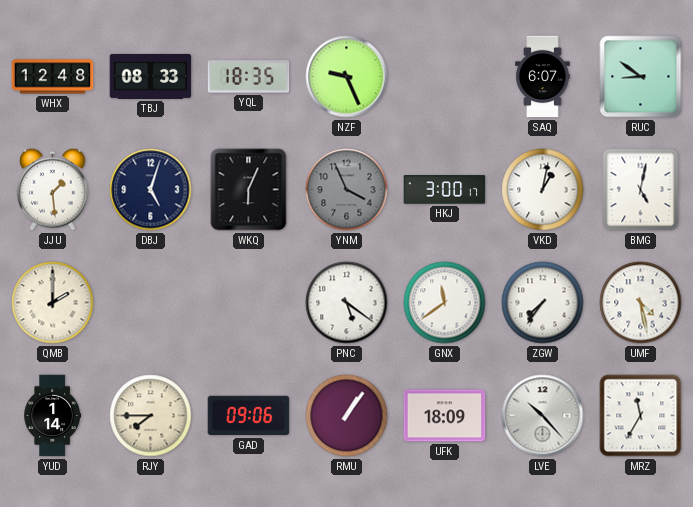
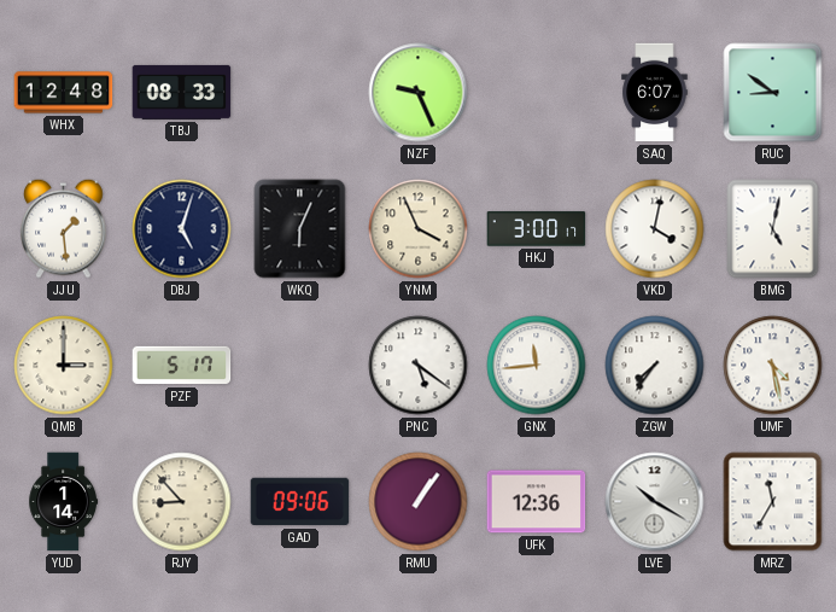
YQL: 18:35 -> none
YNM dial: grey -> cream
VKD: 1:02 -> 4:02
QMB: 2:00 -> 3:00
PZF: none -> 5:17
GNX: 11:39 -> 11:44
RJY: 7:45 -> 8:53
UFK: 18:09 -> 12:36
LVE: 10:23 -> 10:20
